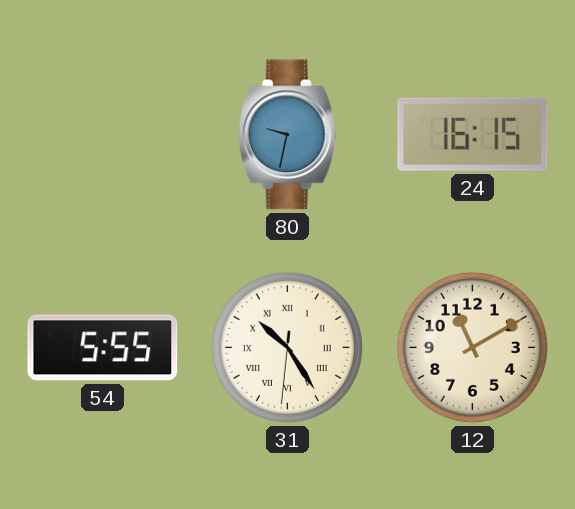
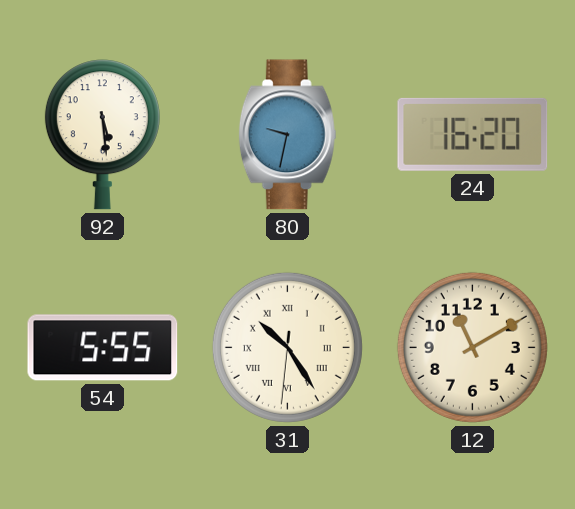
92: none -> 5:29
24: 16:15 -> 16:20
